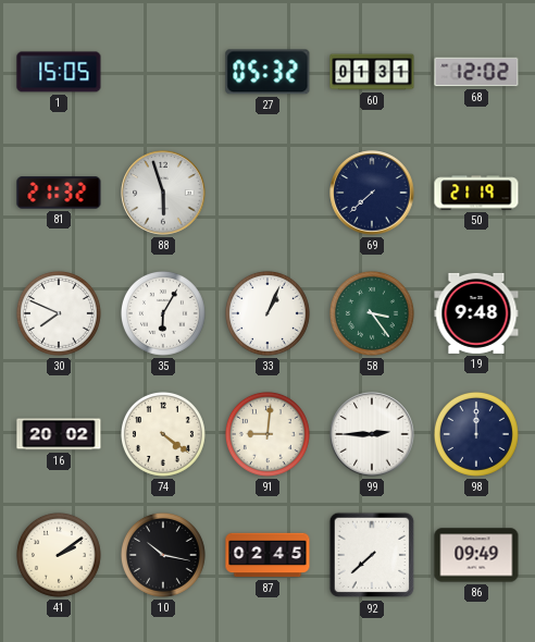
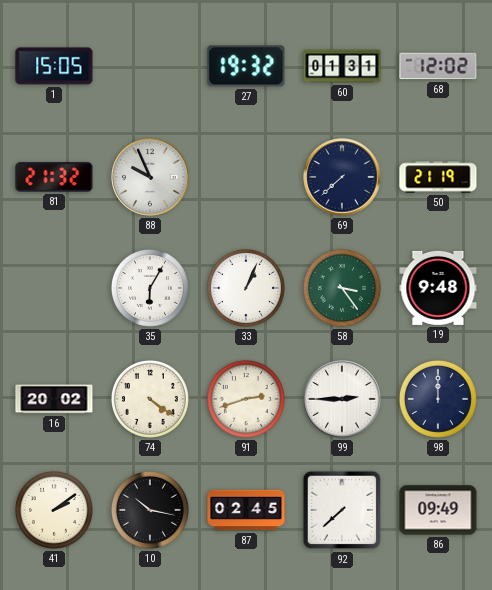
27: 05:32 -> 19:32
88: 5:57 -> 9:56
30: 7:49 -> none
91: 9:01 -> 2:42
